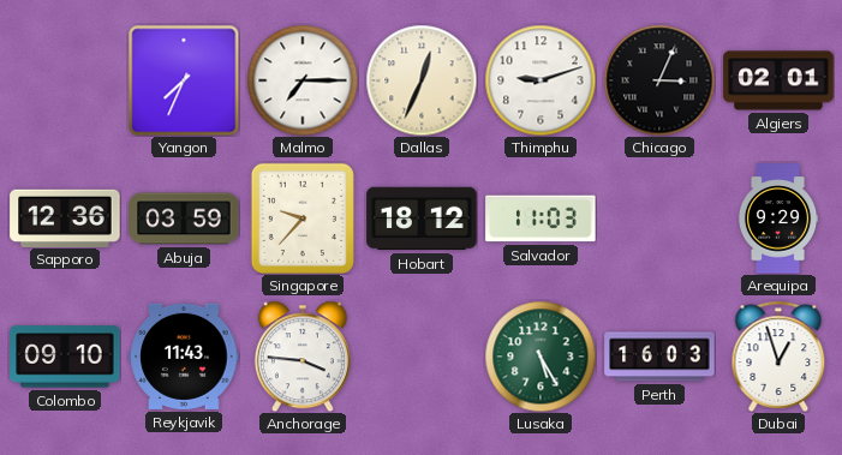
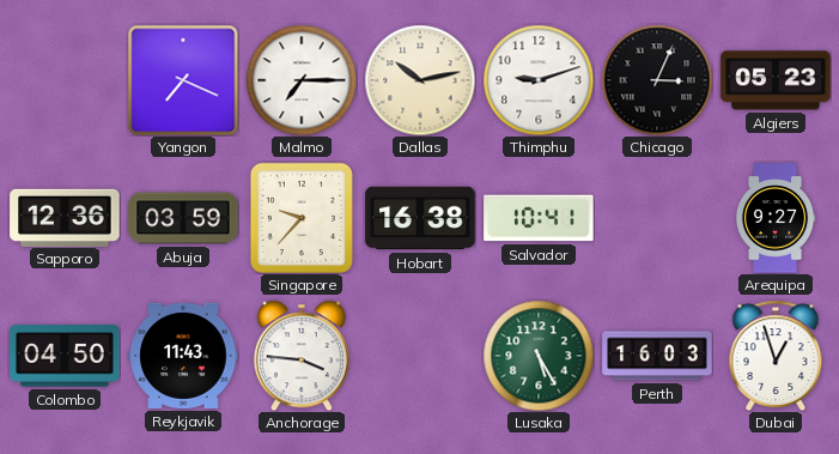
Yangon: 7:34 -> 7:19
Dallas: 12:34 -> 10:13
Algiers: 02:01 -> 05:23
Hobart: 18:12 -> 16:38
Salvador: 11:03 -> 10:41
Arequipa: 9:29 -> 9:27
Colombo: 09:10 -> 04:50
